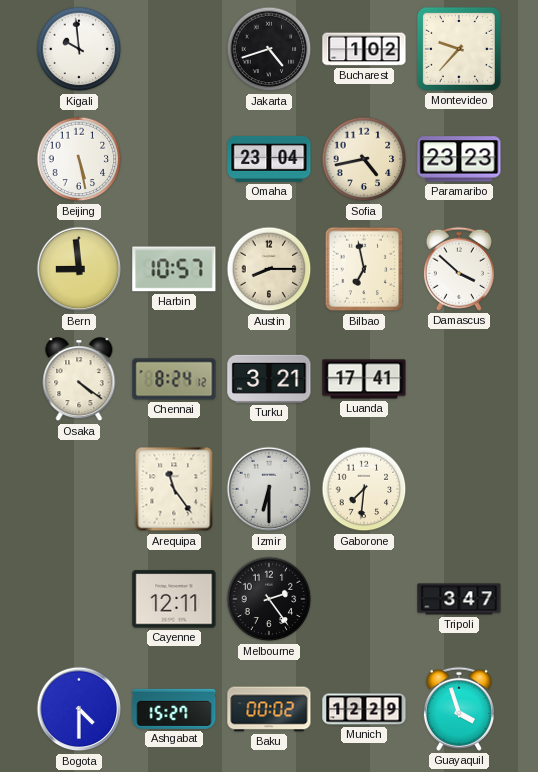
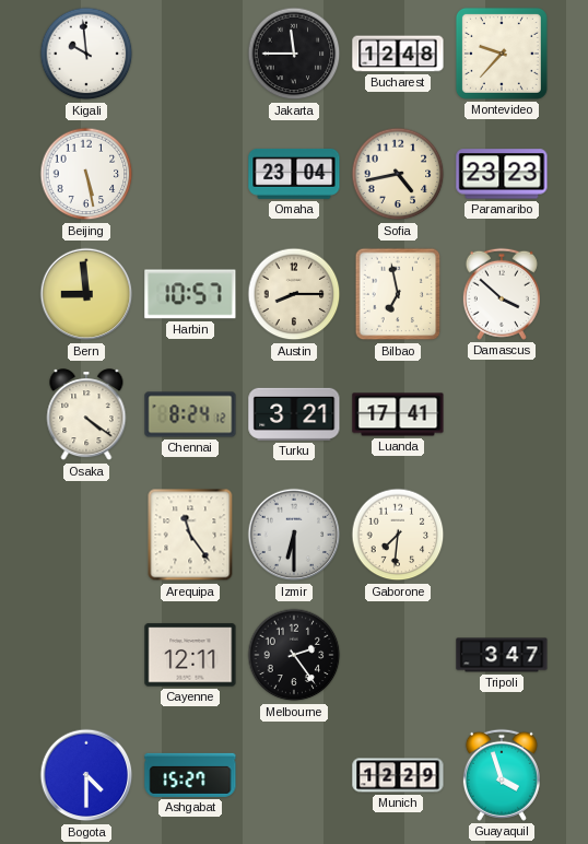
Jakarta: 4:42 -> 11:45
Bucharest: 1:02 -> 12:48
Baku: 00:02 -> none
